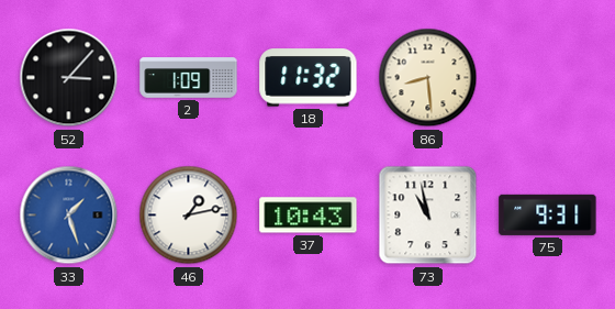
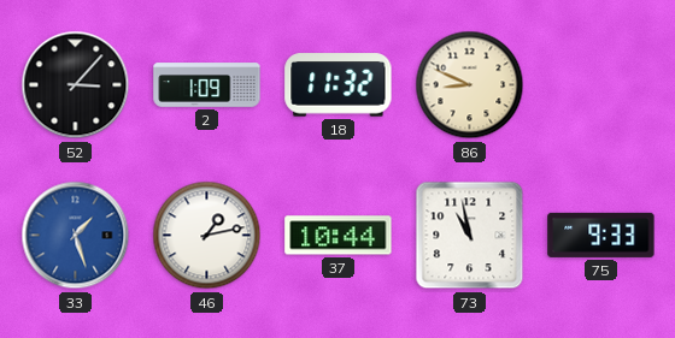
86: 8:29 -> 8:49
37: 10:43 -> 10:44
75: 9:31 -> 9:33
